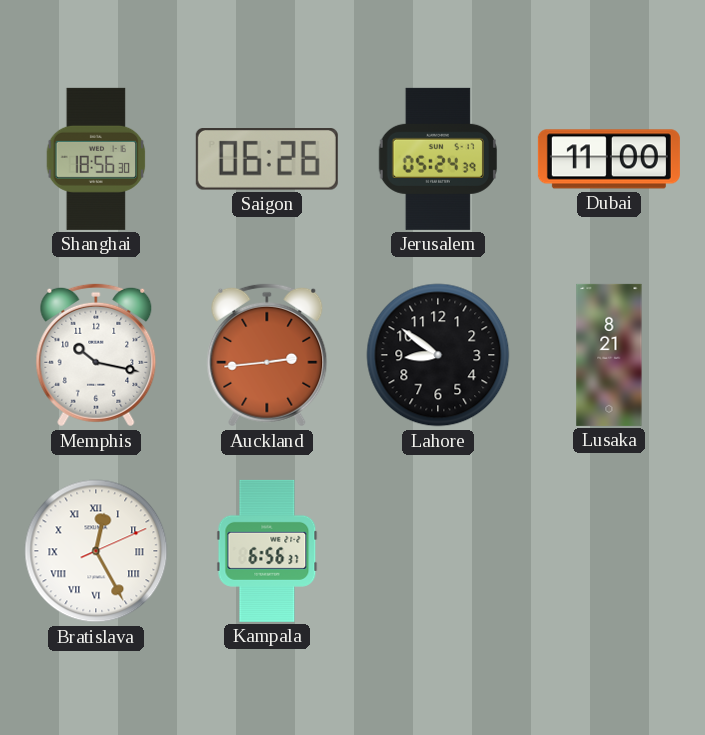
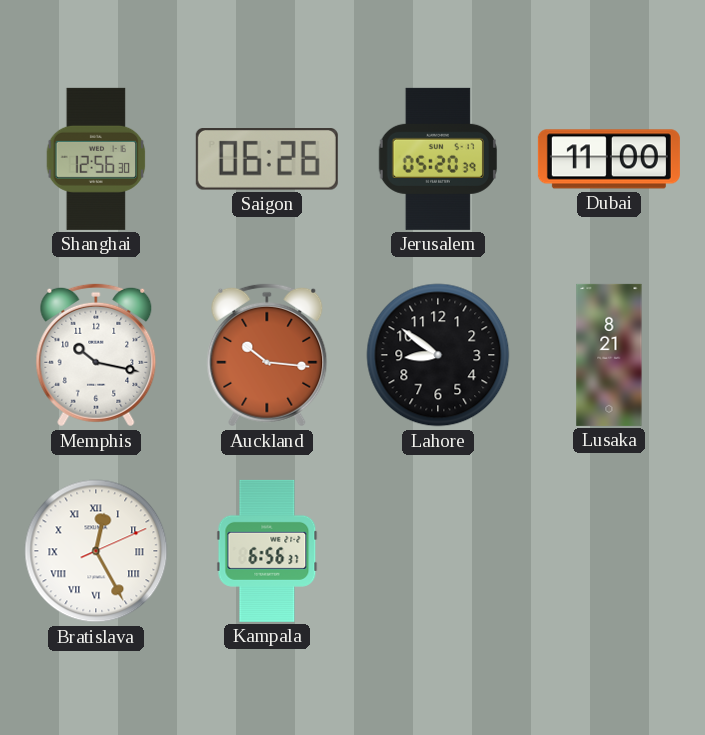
Shanghai: 18:56 -> 12:56
Jerusalem: 05:24 -> 05:20
Auckland: 2:44 -> 10:16
